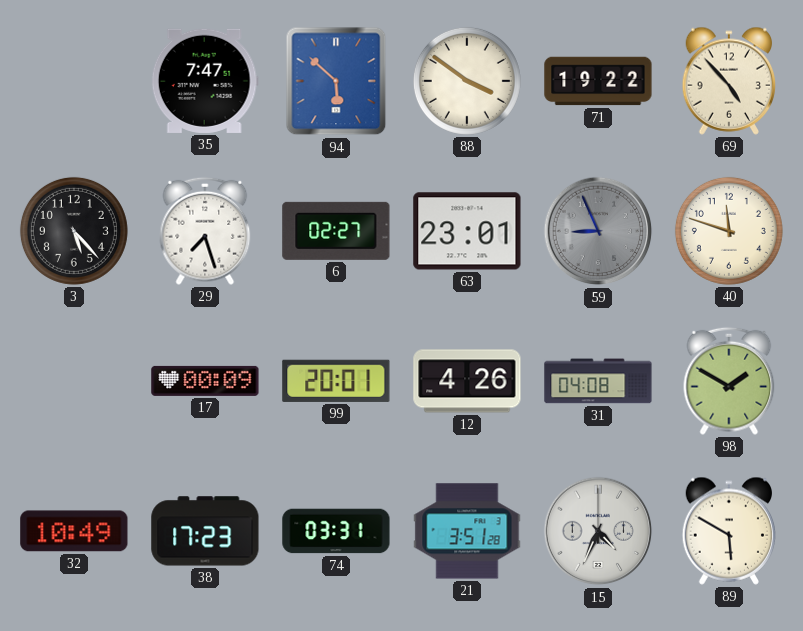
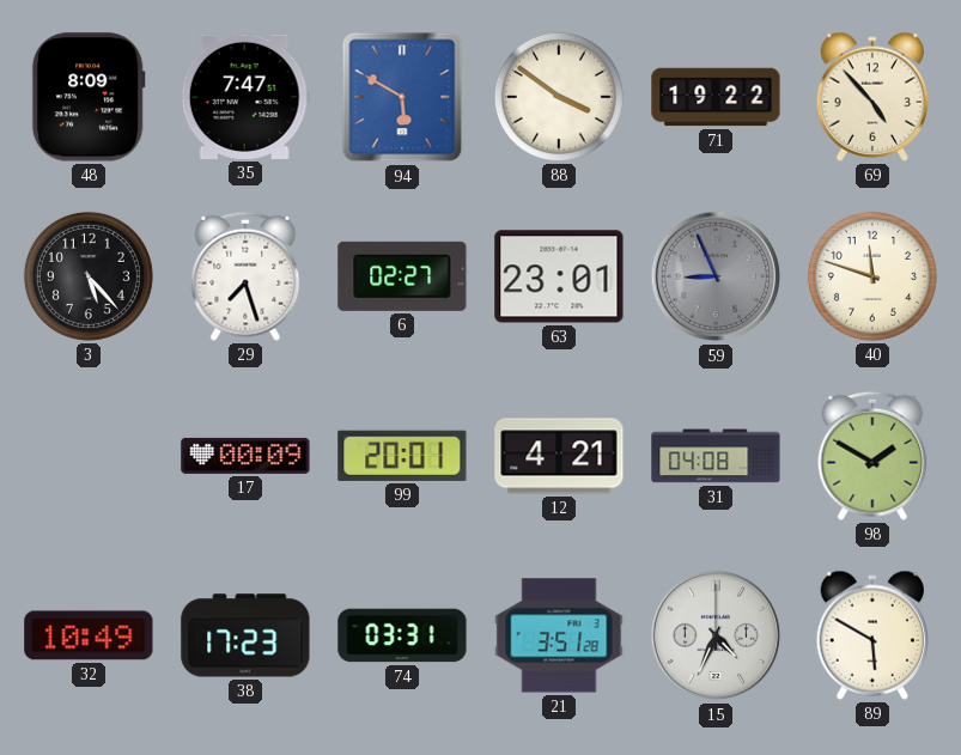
48: none -> 8:09
94: 5:52 -> 5:50
12: 4:26 -> 4:21
